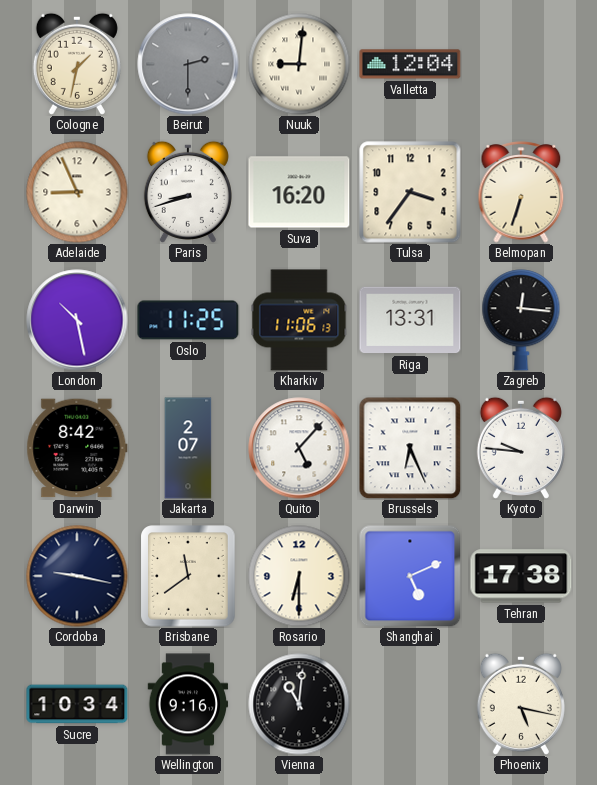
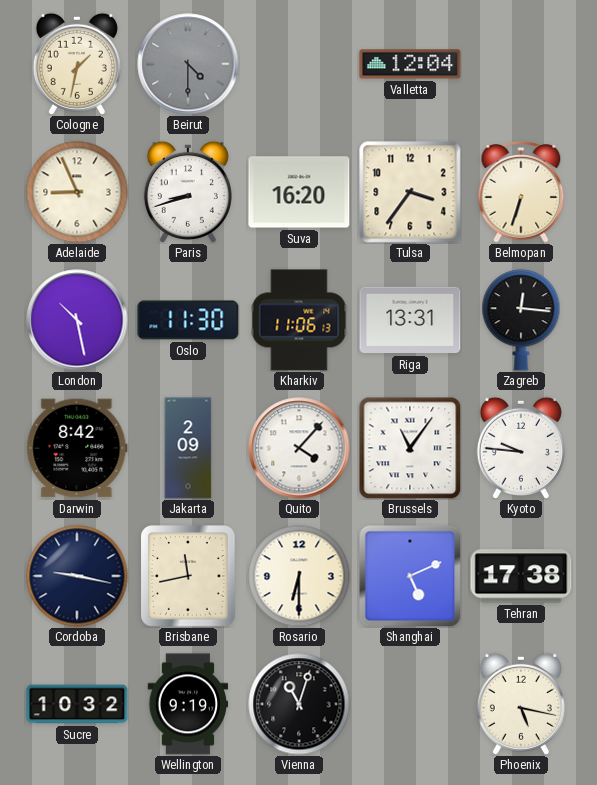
Beirut: 2:30 -> 4:30
Nuuk: 9:01 -> none
Oslo: 11:25 -> 11:30
Jakarta: 2:07 -> 2:09
Quito: 5:07 -> 4:07
Brussels: 6:26 -> 11:06
Brisbane: 11:39 -> 11:43
Sucre: 10:34 -> 10:32
Wellington: 9:16 -> 9:19
Vienna: 11:01 -> 11:03
